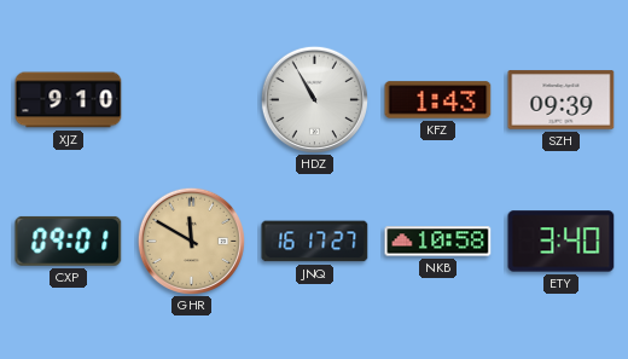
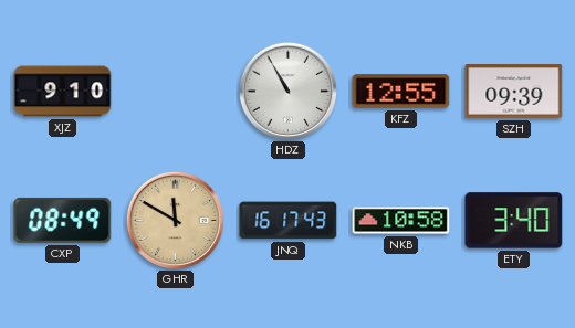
KFZ: 1:43 -> 12:55
CXP: 09:01 -> 08:49
JNQ: 16:17:27 -> 16:17:43
